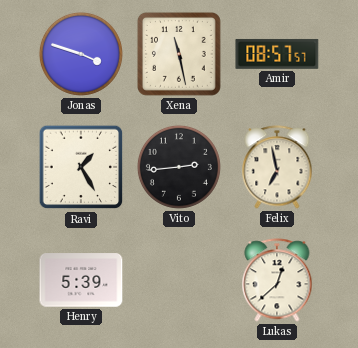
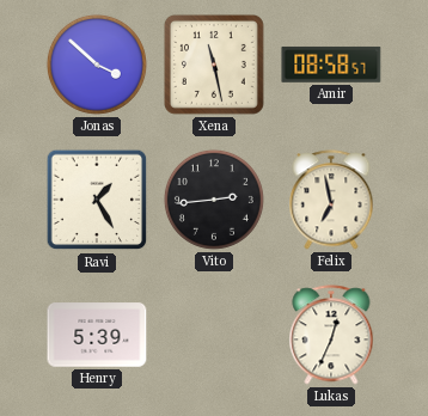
Jonas: 3:48 -> 3:52
Amir: 08:57 -> 08:58
Lukas: 12:38 -> 12:34
